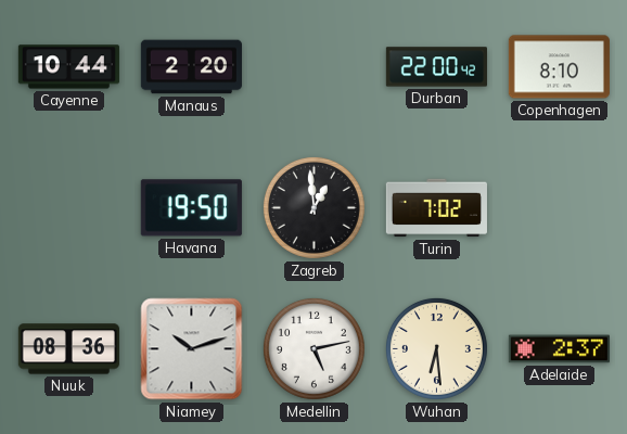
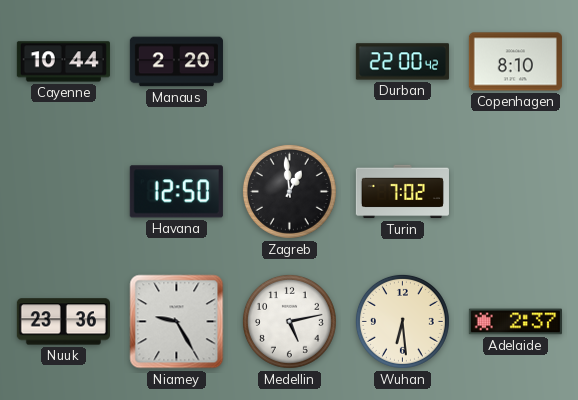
Havana: 19:50 -> 12:50
Nuuk: 08:36 -> 23:36
Niamey: 10:12 -> 9:25
